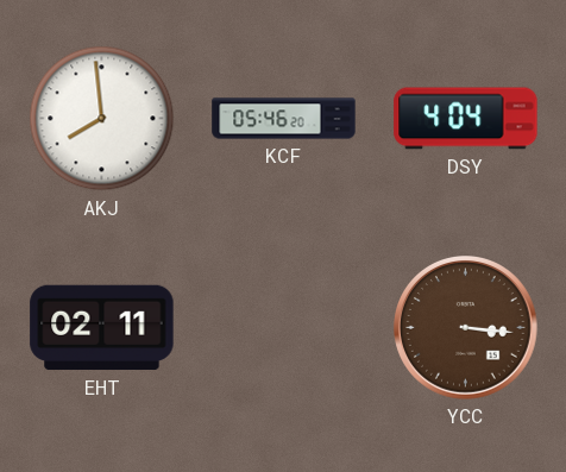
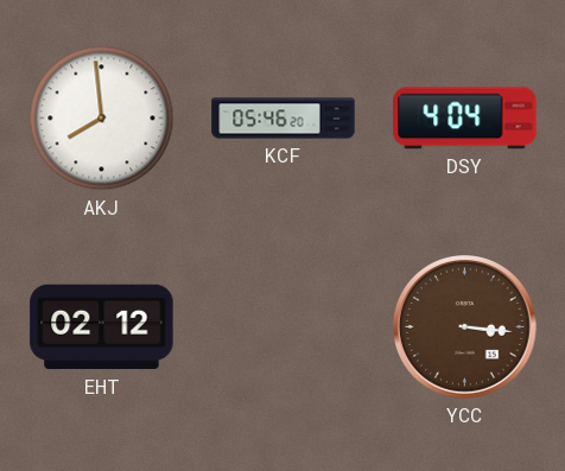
EHT: 02:11 -> 02:12
